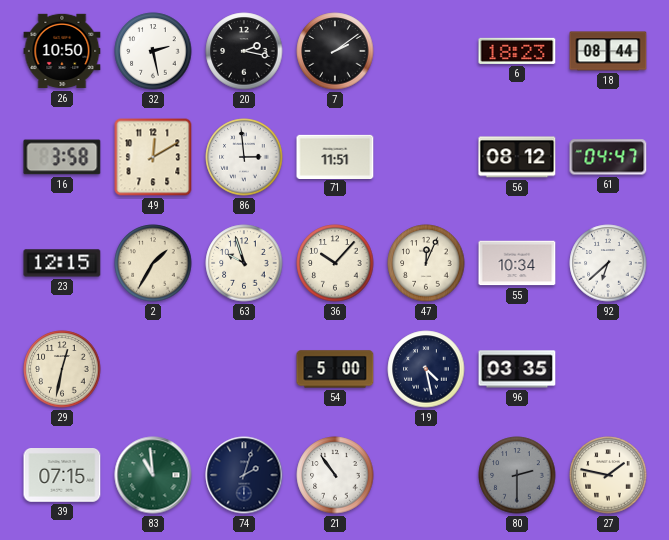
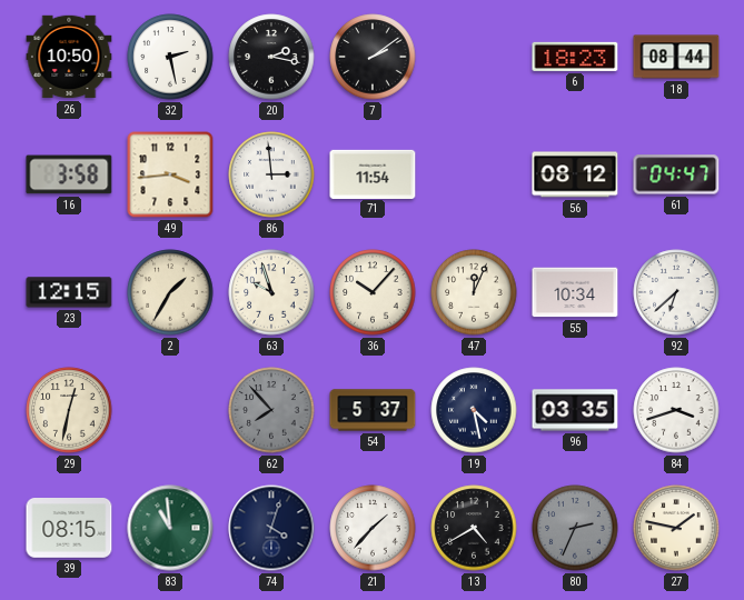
49: 12:10 -> 3:44
71: 11:51 -> 11:54
62: none -> 7:53
54: 5:00 -> 5:37
84: none -> 3:42
39: 07:15 -> 08:15
74: 2:03 -> 4:03
21: 10:54 -> 1:37
13: none -> 4:40
80: 2:30 -> 2:34
